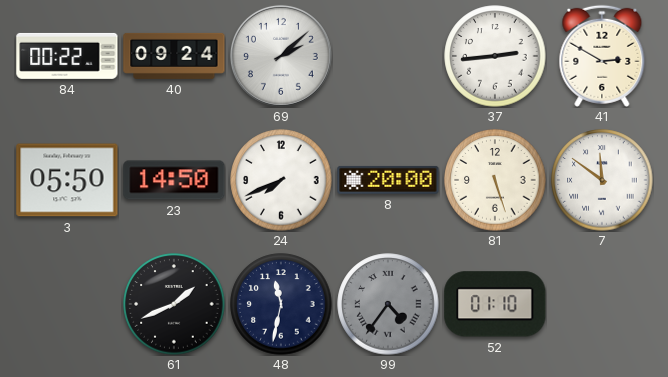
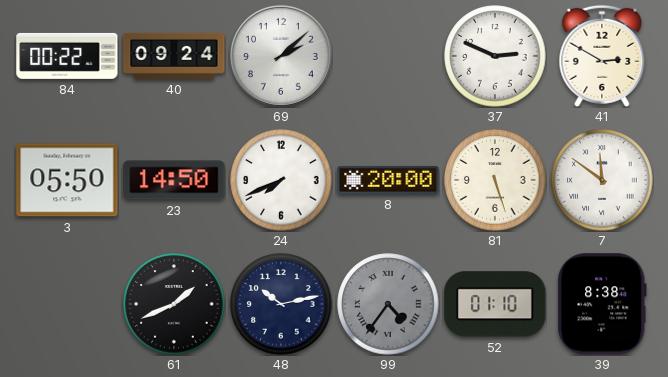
37: 2:44 -> 2:49
48: 11:32 -> 10:13
39: none -> 8:38
